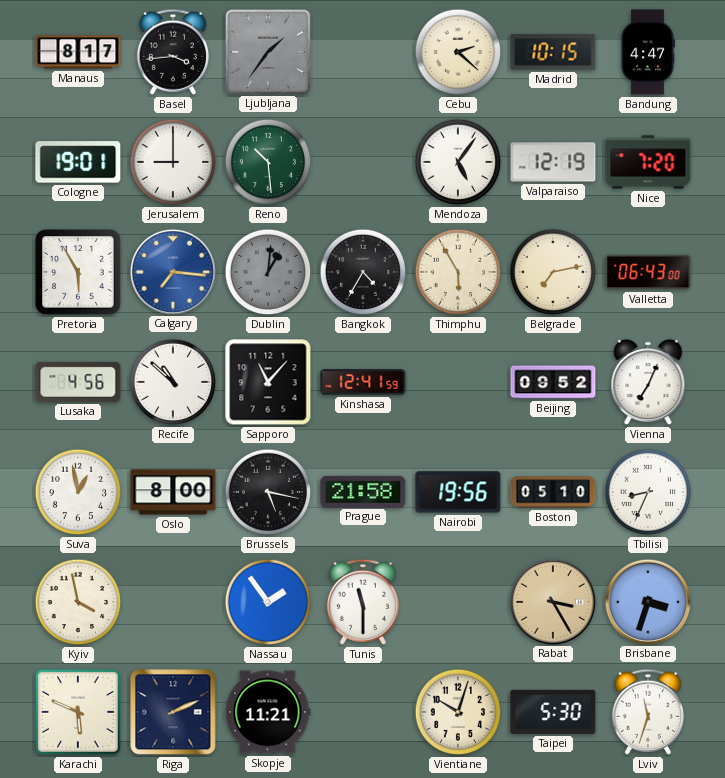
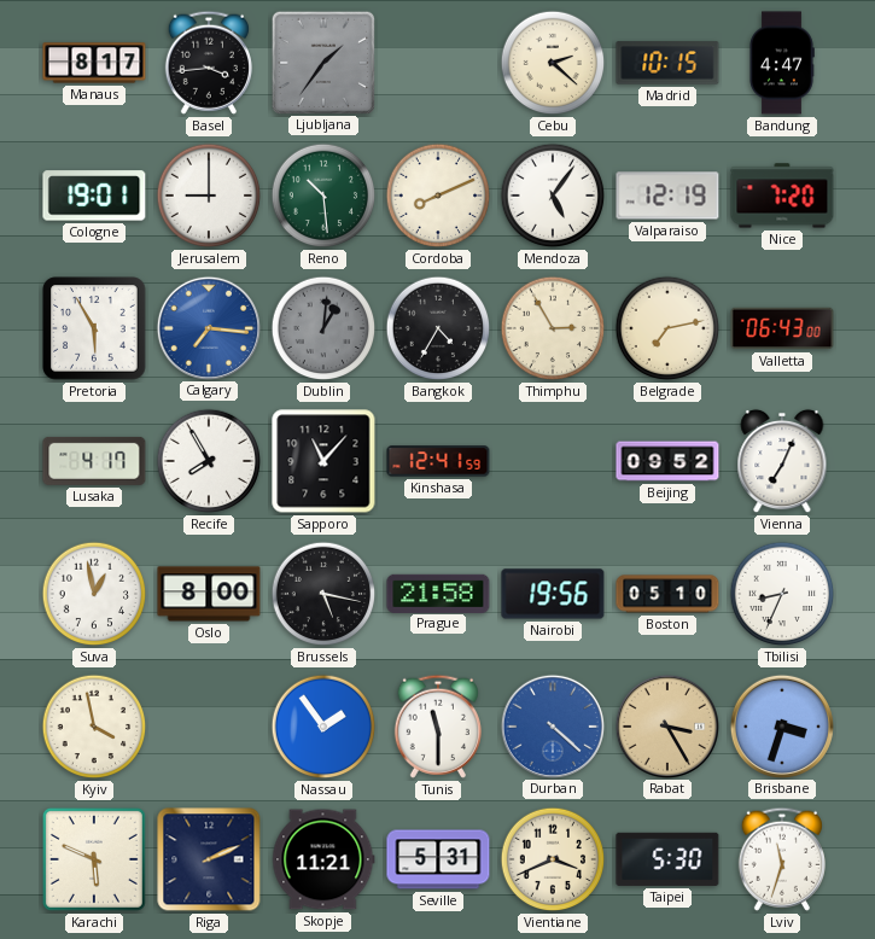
Cordoba: none -> 8:11
Thimphu: 5:55 -> 2:55
Lusaka: 4:56 -> 4:17
Recife: 10:52 -> 7:55
Durban: none -> 4:22
Seville: none -> 5:31
Vientiane: 10:03 -> 3:41
